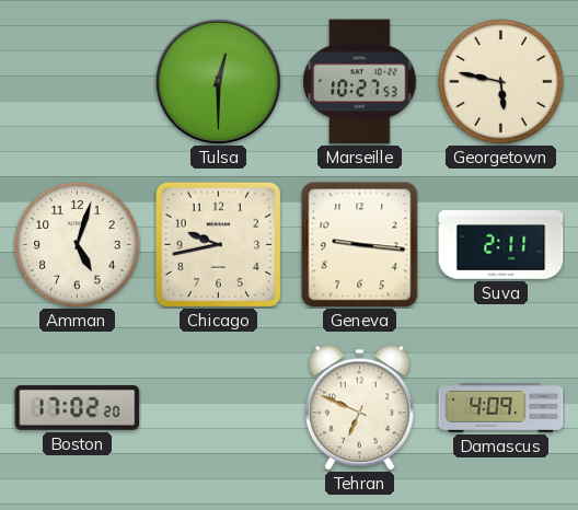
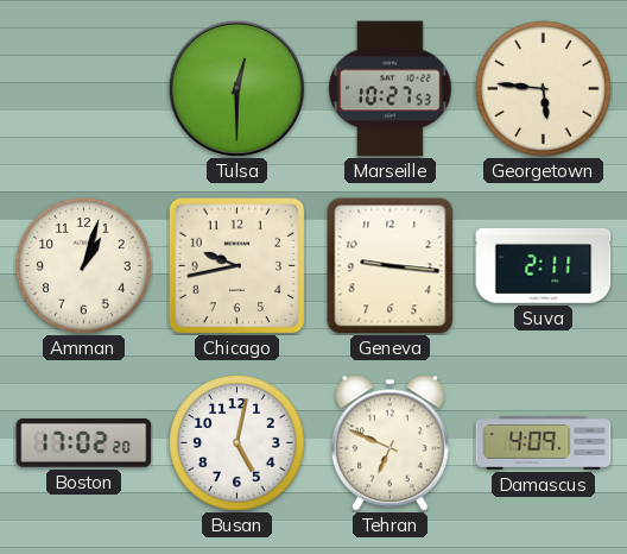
Georgetown: 5:47 -> 5:46
Amman: 5:03 -> 1:03
Busan: none -> 5:02
